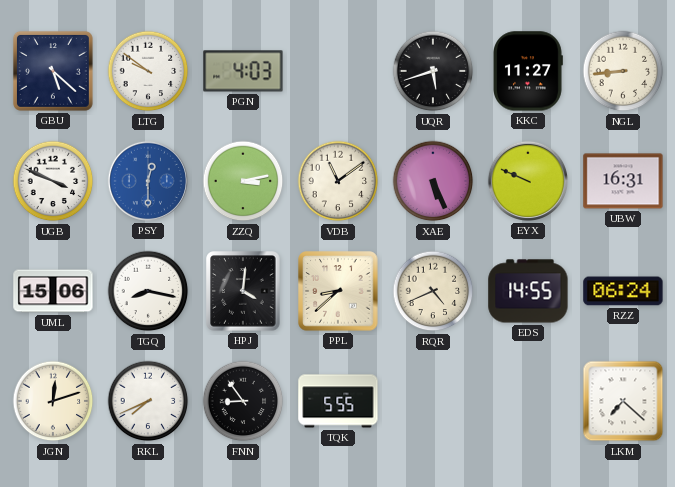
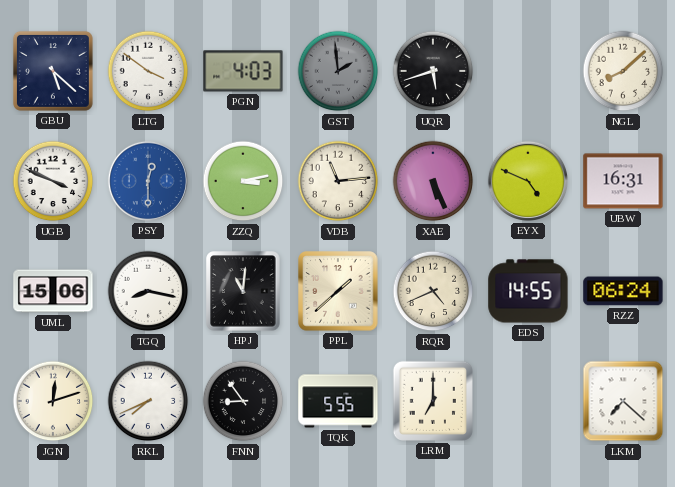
LTG: 9:51 -> 3:51
GST: none -> 1:59
KKC: 11:27 -> none
NGL: 8:44 -> 8:08
VDB: 11:09 -> 11:14
EYX: 9:49 -> 4:49
HPJ: 4:01 -> 11:01
PPL: 8:38 -> 1:38
LRM: none -> 7:00
